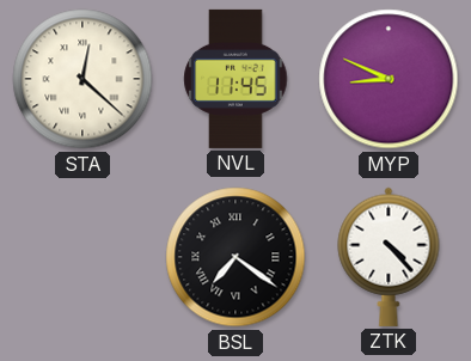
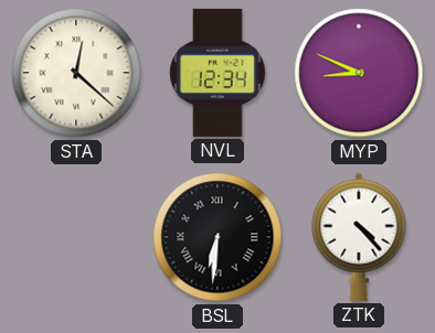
NVL: 11:45 -> 12:34
BSL: 7:21 -> 6:31
